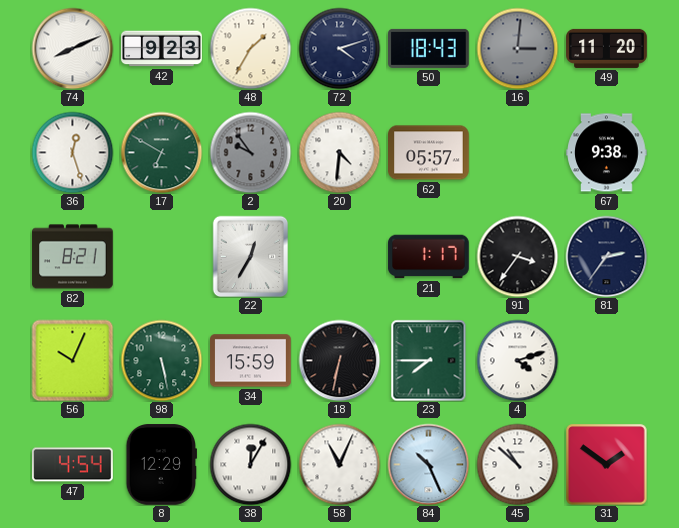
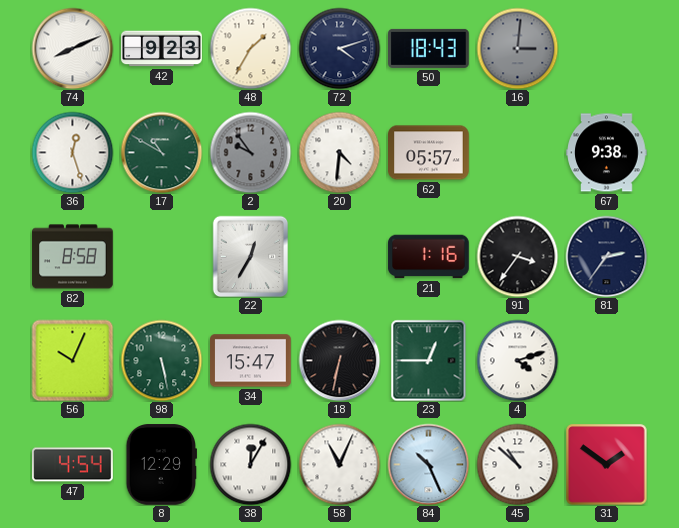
49: 11:20 -> none
17: 6:50 -> 10:50
82: 8:21 -> 8:58
21: 1:17 -> 1:16
34: 15:59 -> 15:47
23: 7:45 -> 12:45
